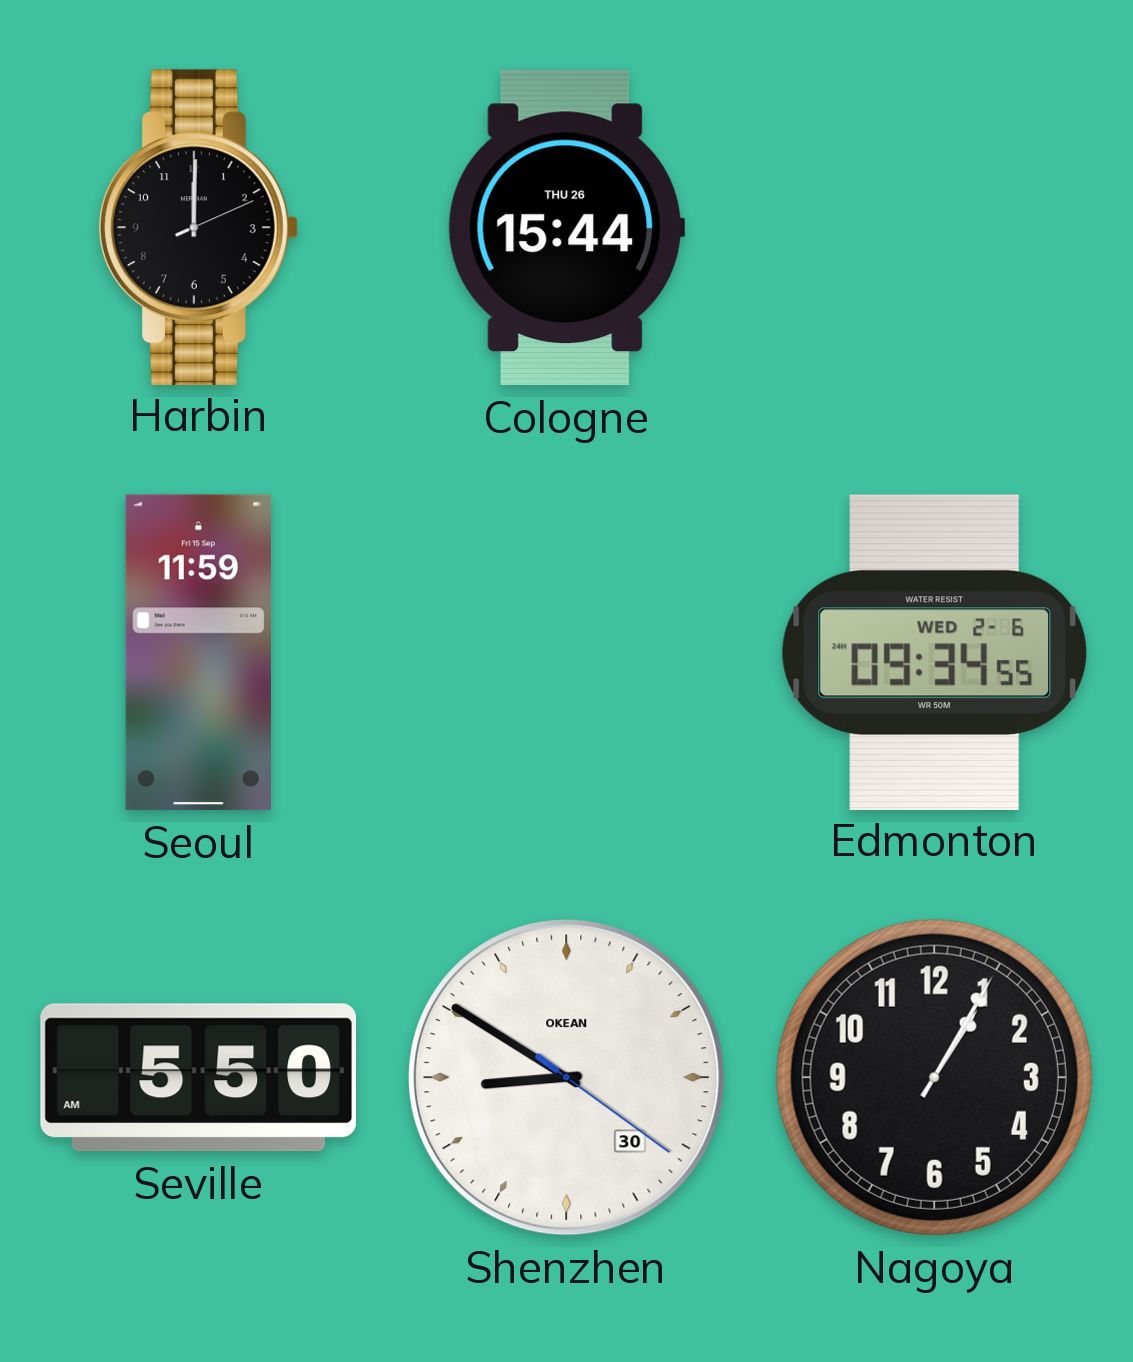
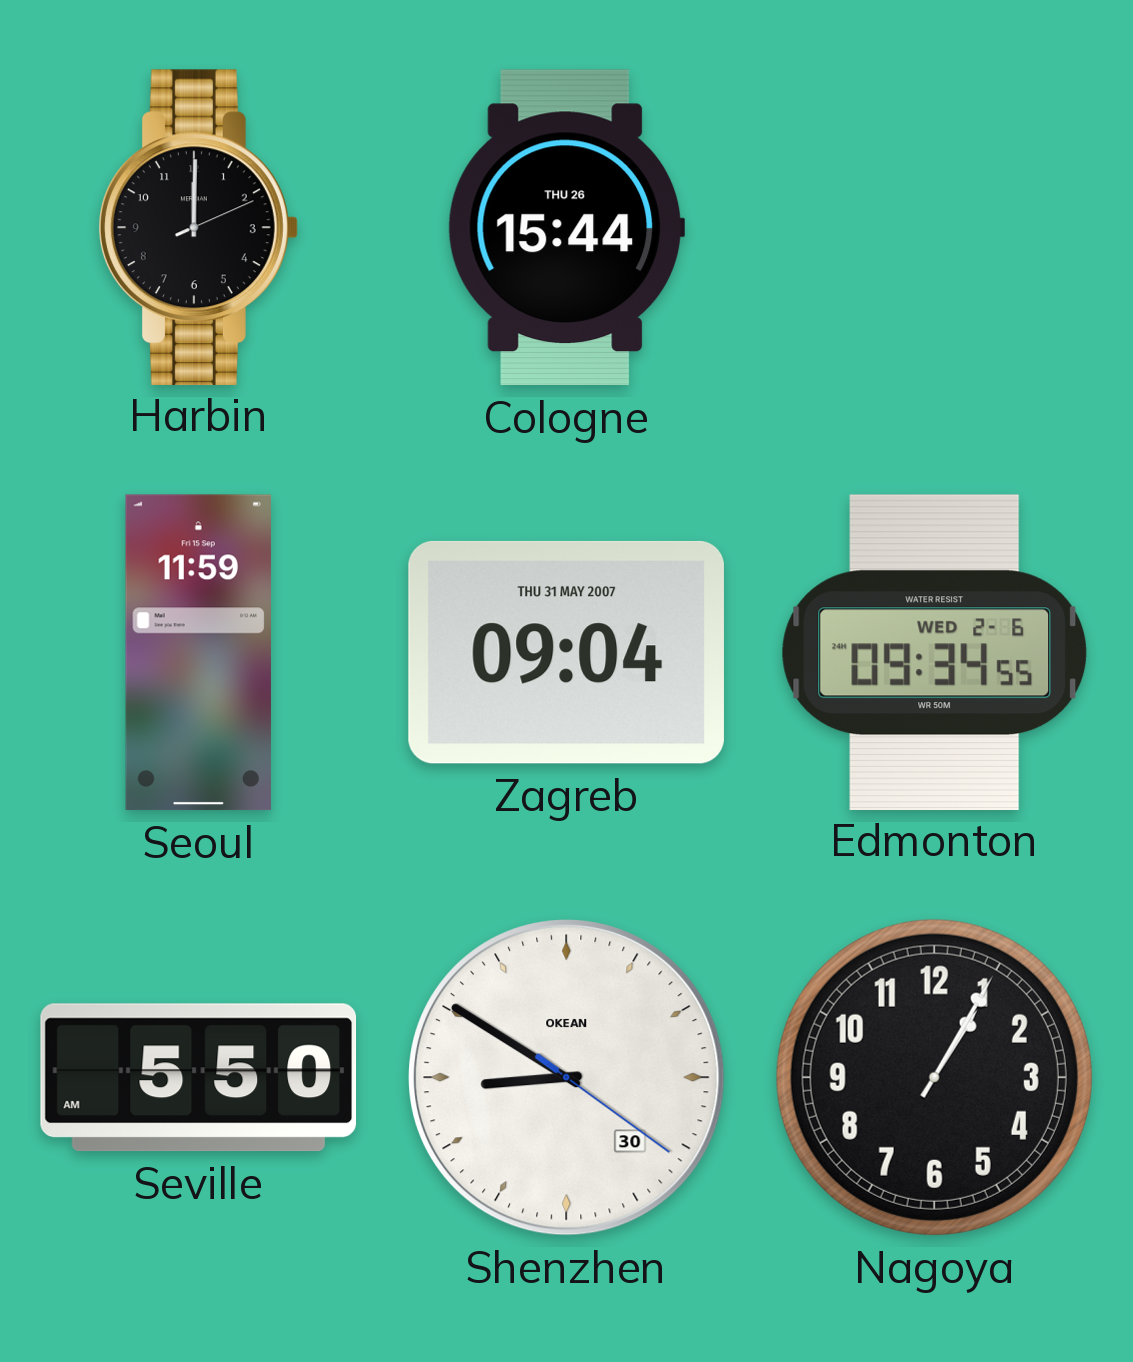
Zagreb: none -> 09:04
